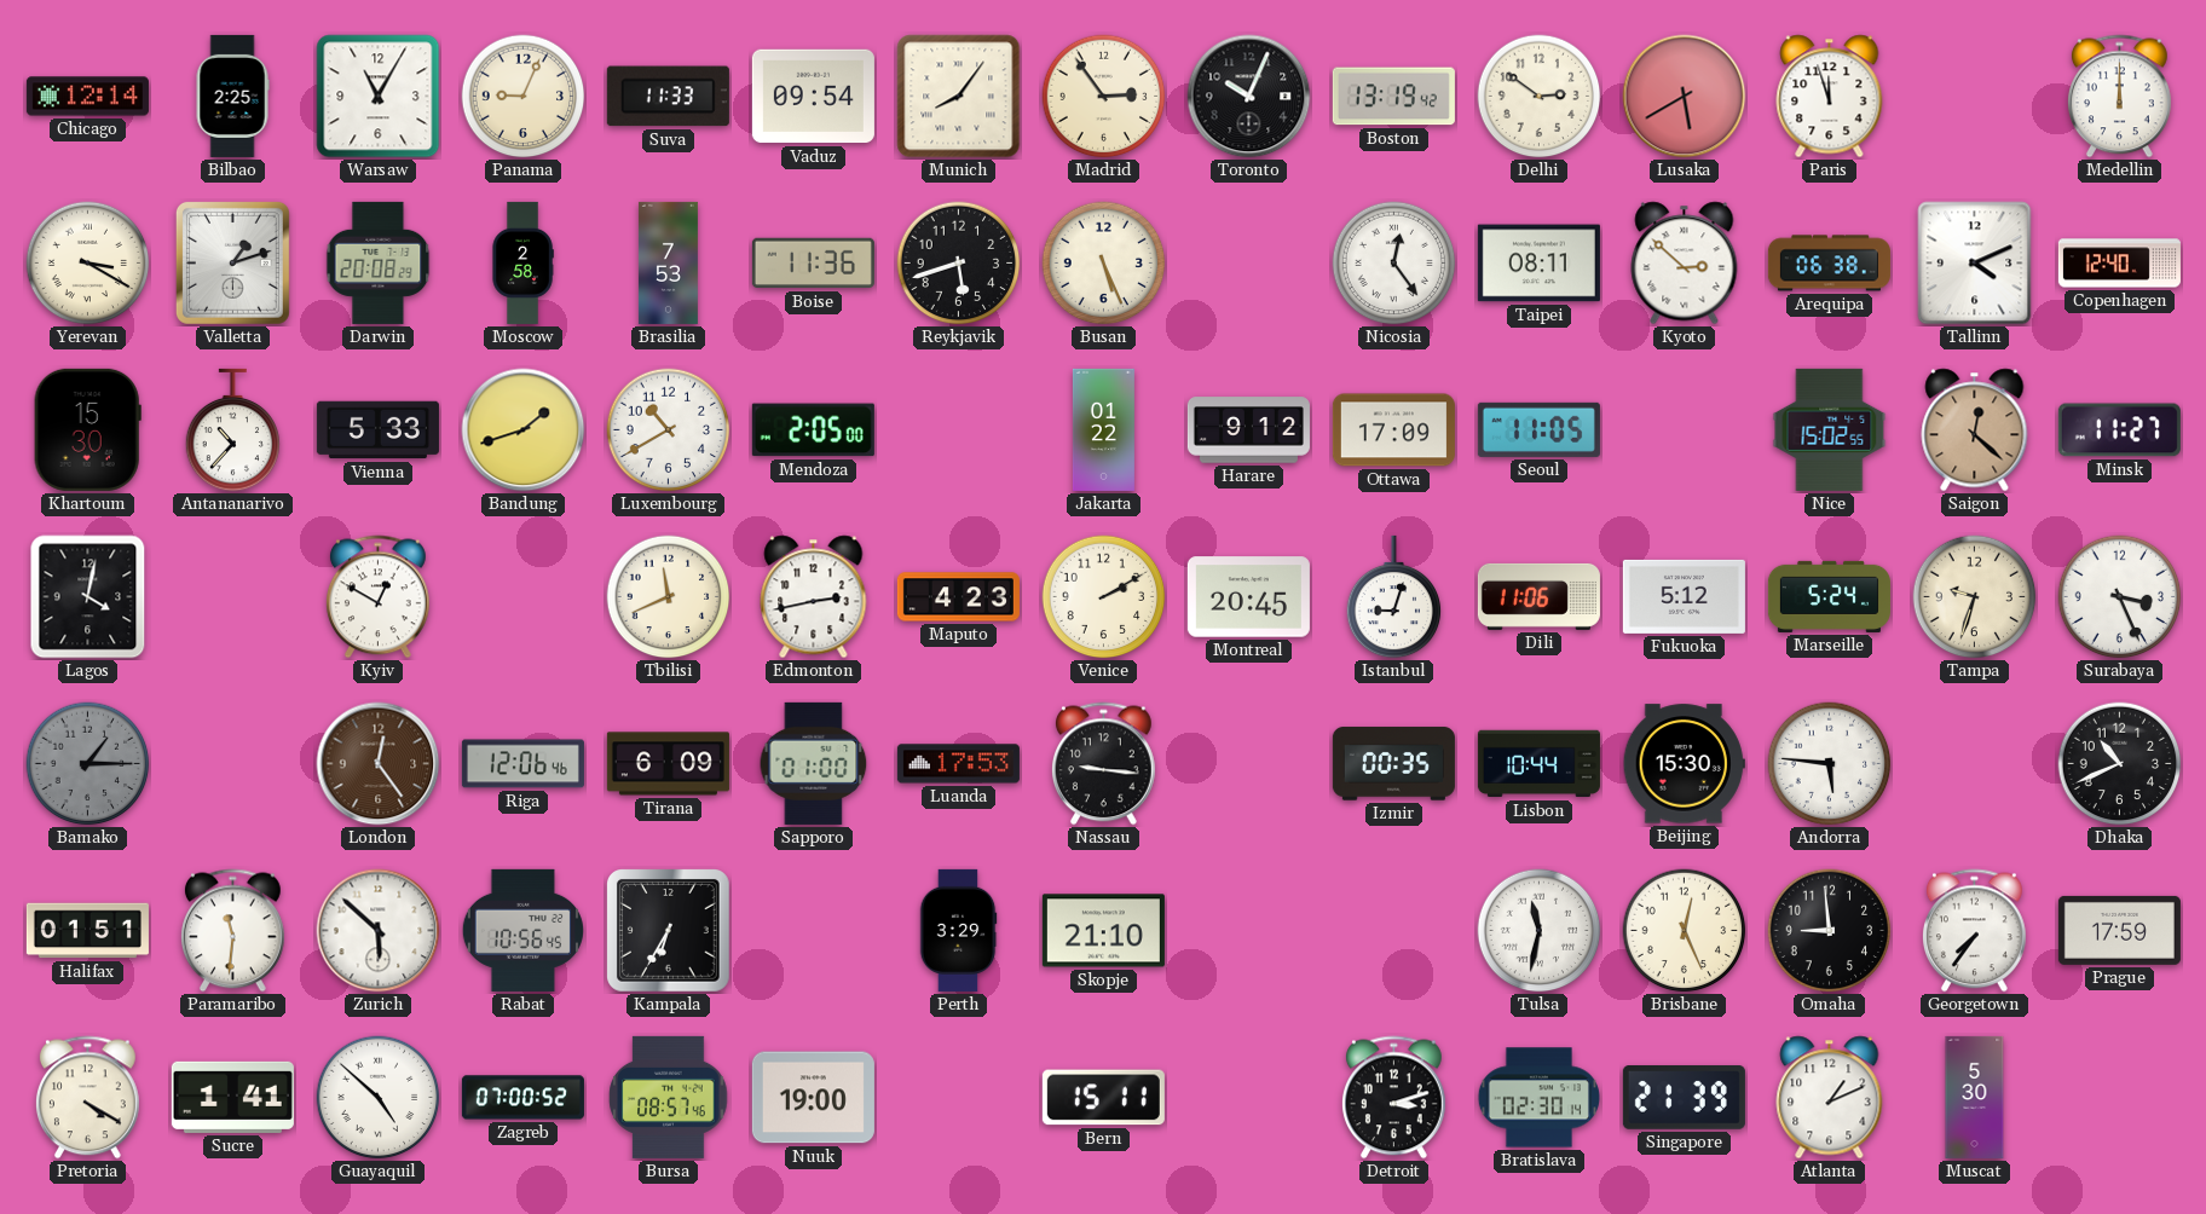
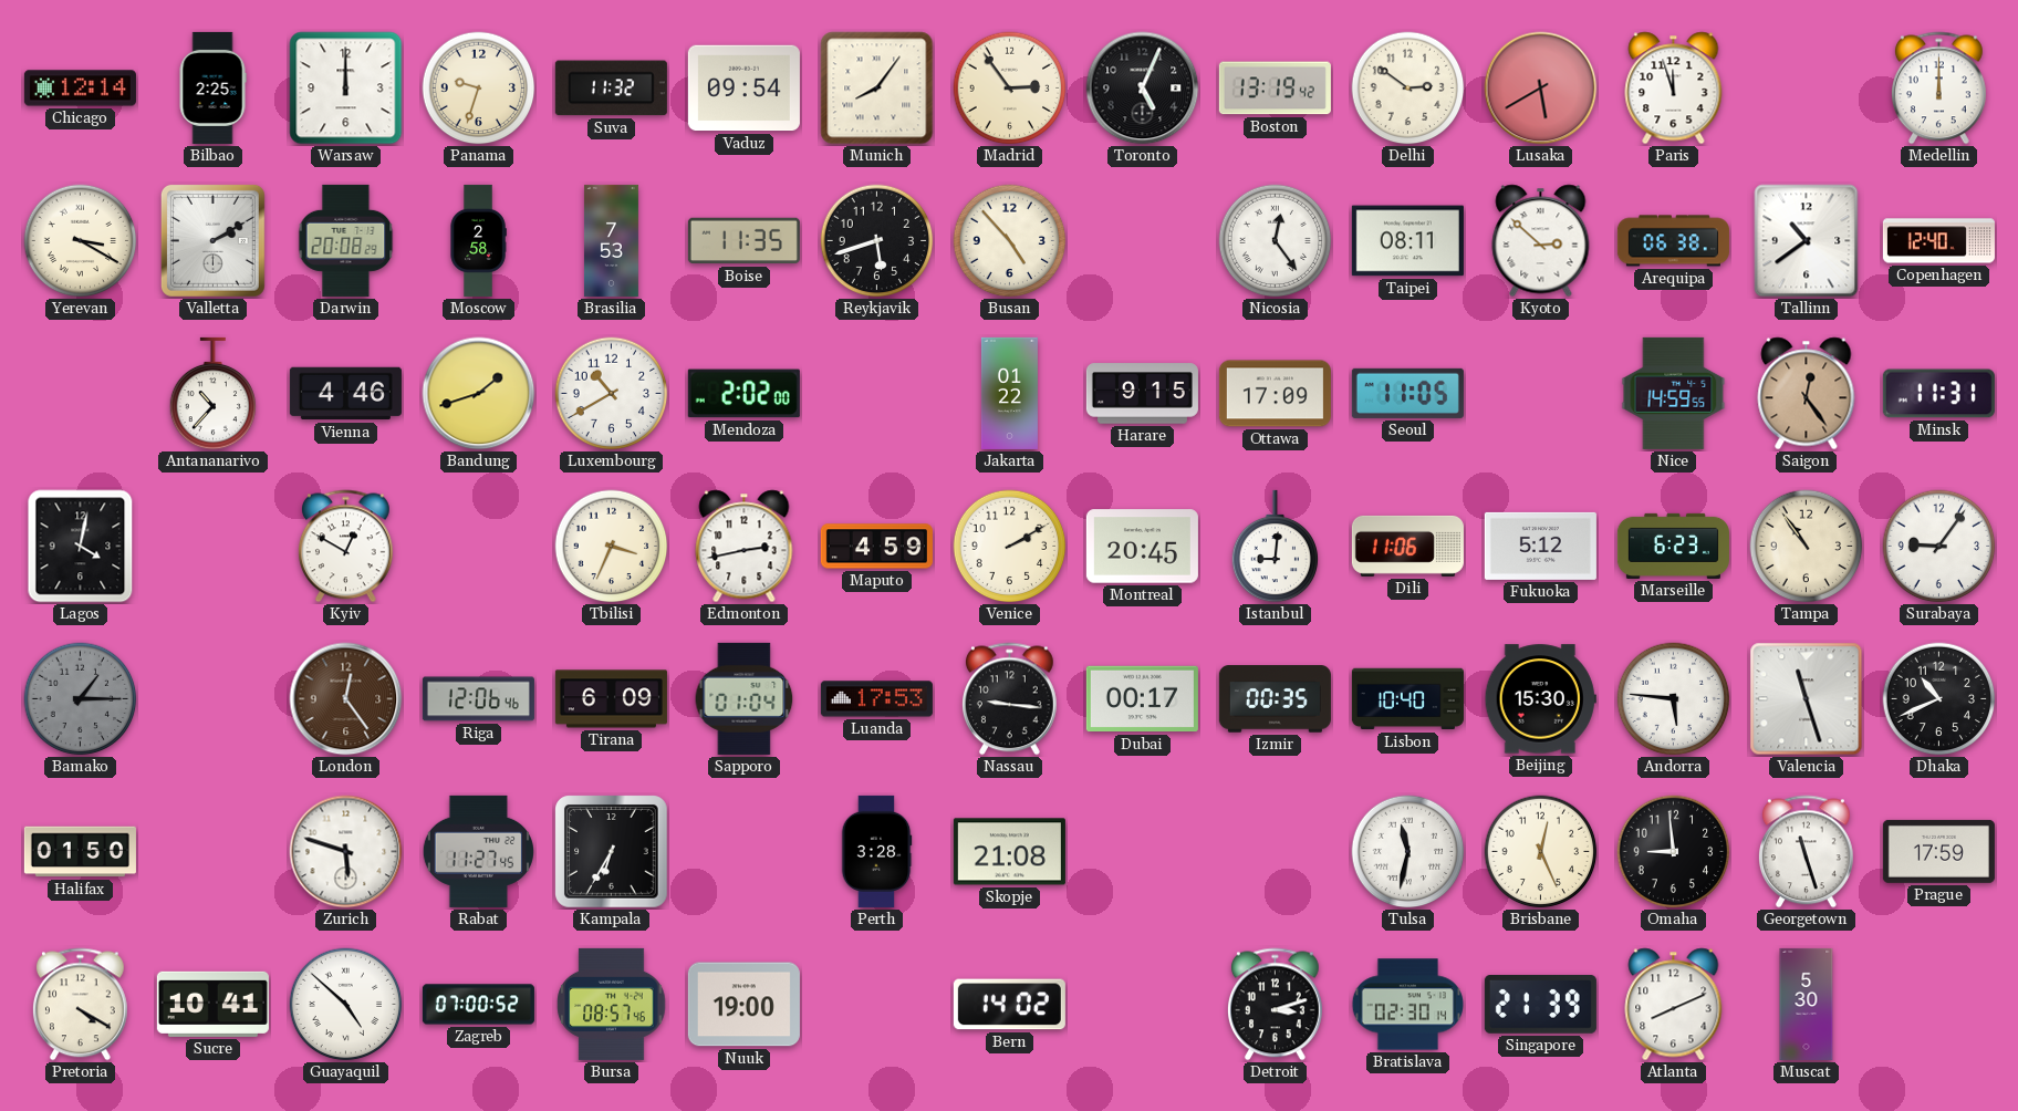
Warsaw: 11:05 -> 12:00
Panama: 9:04 -> 9:33
Suva: 11:33 -> 11:32
Toronto: 10:04 -> 5:04
Valletta: 1:12 -> 2:10
Boise: 11:36 -> 11:35
Busan: 5:26 -> 4:53
Tallinn: 4:11 -> 10:39
Khartoum: 15:30 -> none
Vienna: 5:33 -> 4:46
Mendoza: 2:05 -> 2:02
Harare: 9:12 -> 9:15
Nice: 15:02 -> 14:59
Saigon: 12:22 -> 12:24
Minsk: 11:27 -> 11:31
Tbilisi: 11:41 -> 3:34
Maputo: 4:23 -> 4:59
Istanbul: 9:03 -> 9:01
Marseille: 5:24 -> 6:23
Tampa: 9:33 -> 10:54
Surabaya: 3:26 -> 9:06
Sapporo: 01:00 -> 01:04
Dubai: none -> 00:17
Lisbon: 10:44 -> 10:40
Valencia: none -> 11:27
Halifax: 01:51 -> 01:50
Paramaribo: 11:31 -> none
Zurich: 5:52 -> 5:48
Rabat: 10:56 -> 11:27
Perth: 3:29 -> 3:28
Skopje: 21:10 -> 21:08
Georgetown: 7:36 -> 11:27
Sucre: 1:41 -> 10:41
Bern: 15:11 -> 14:02
Atlanta: 1:11 -> 8:11
